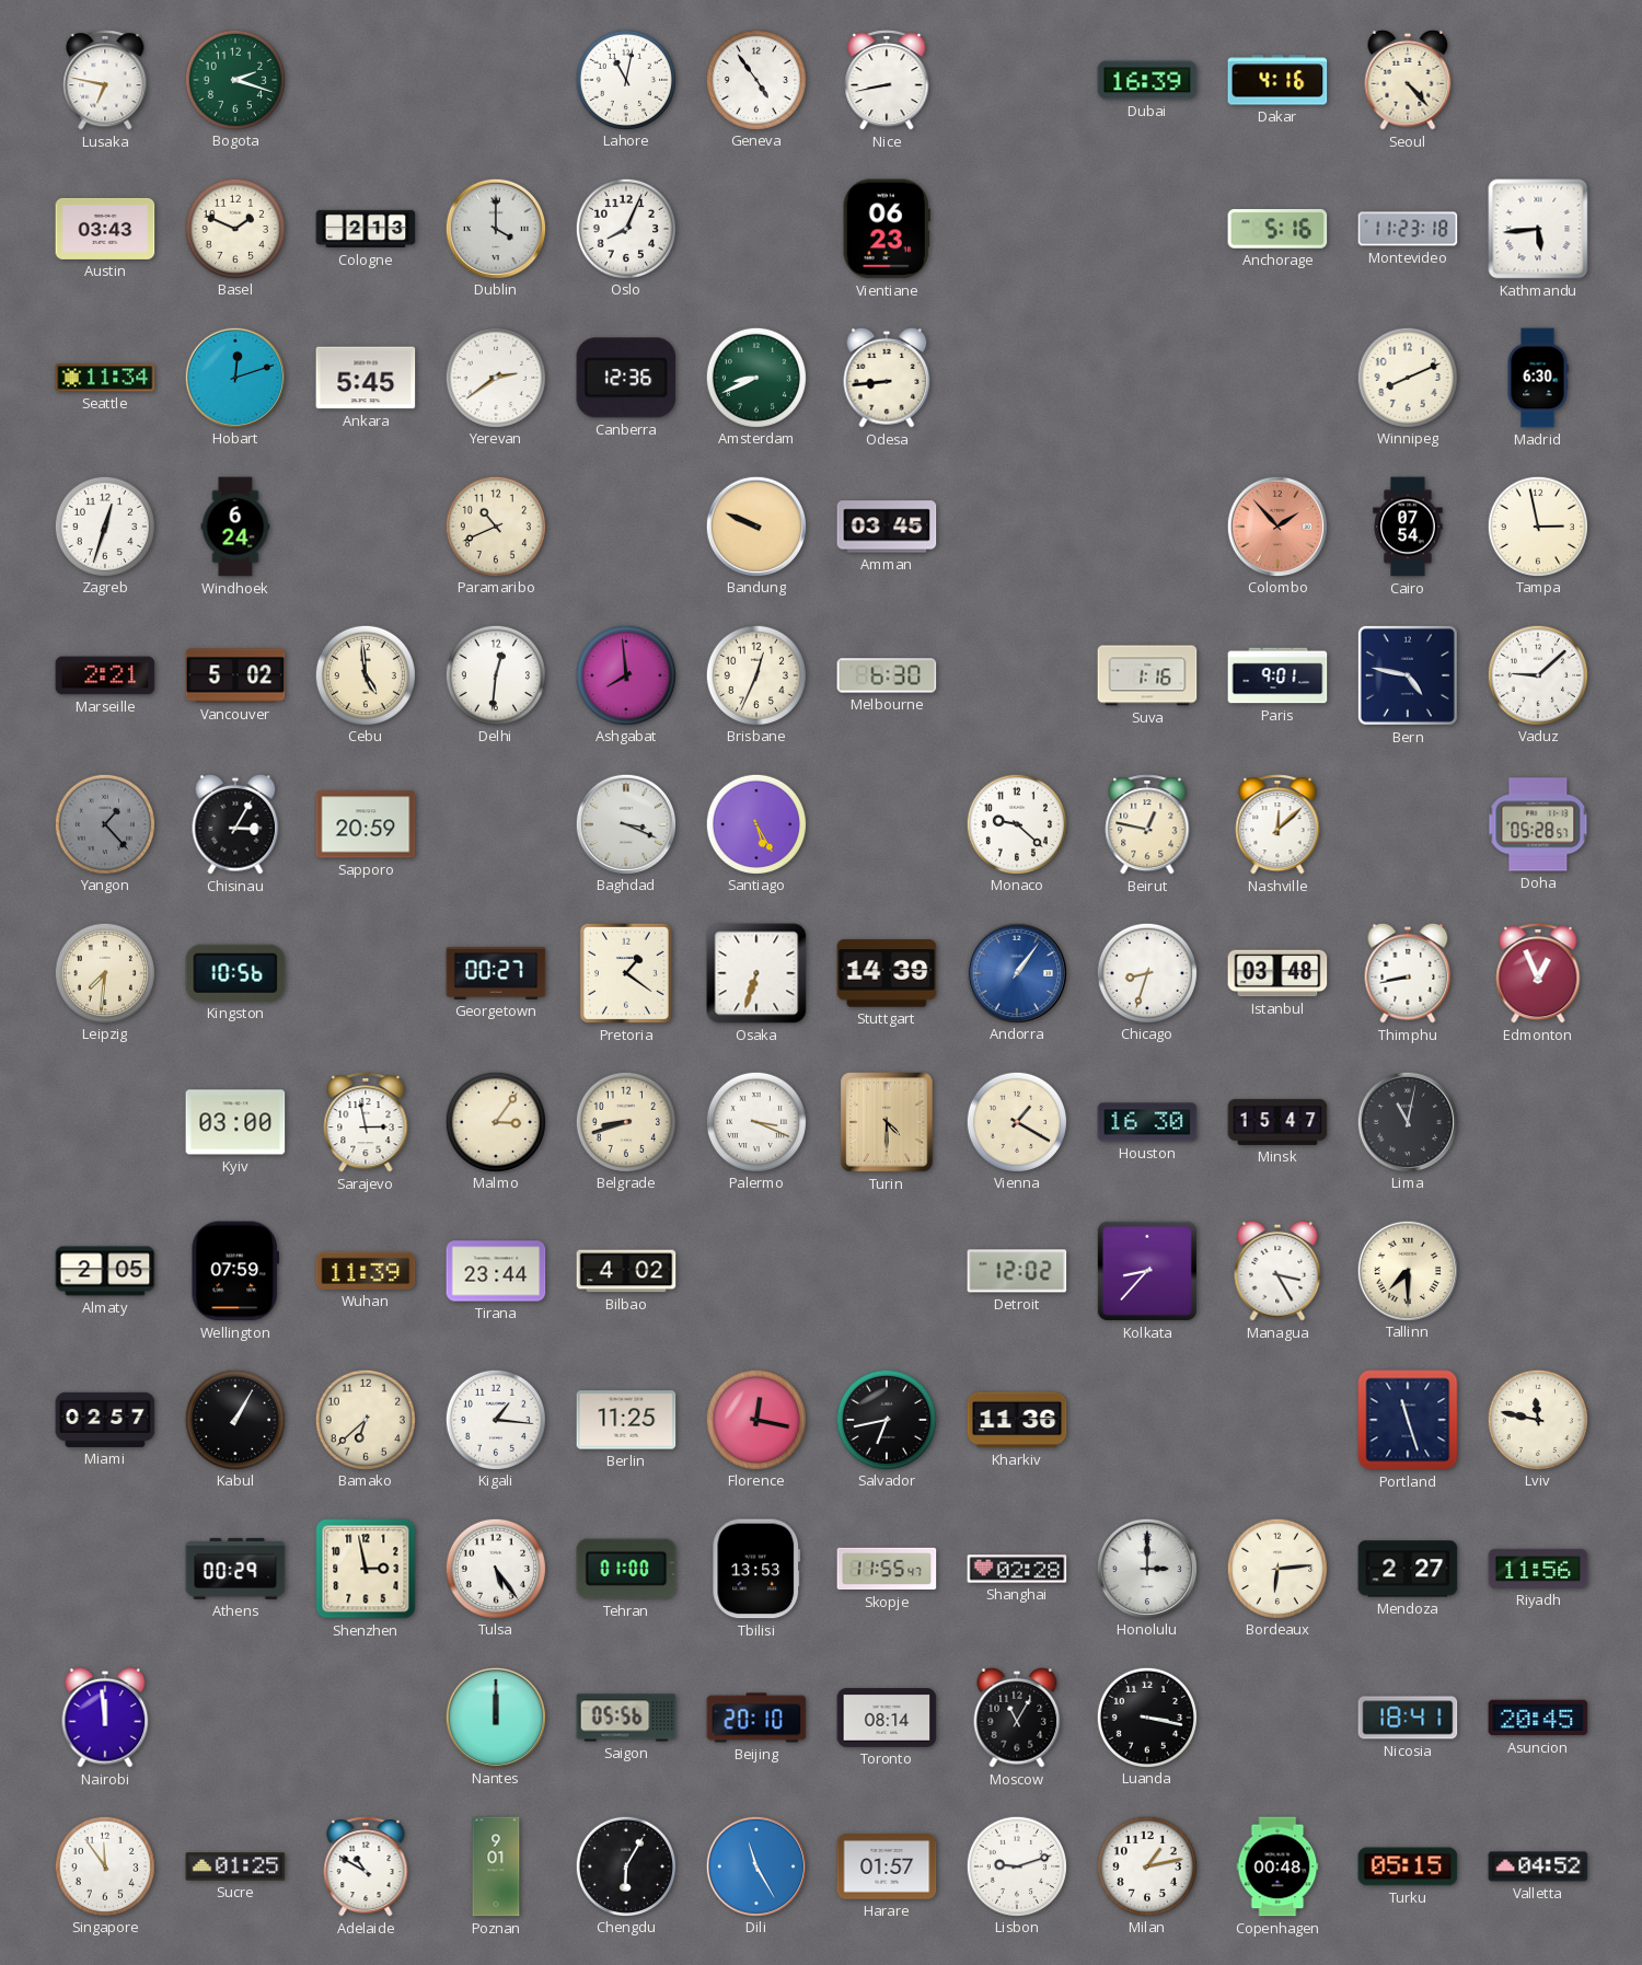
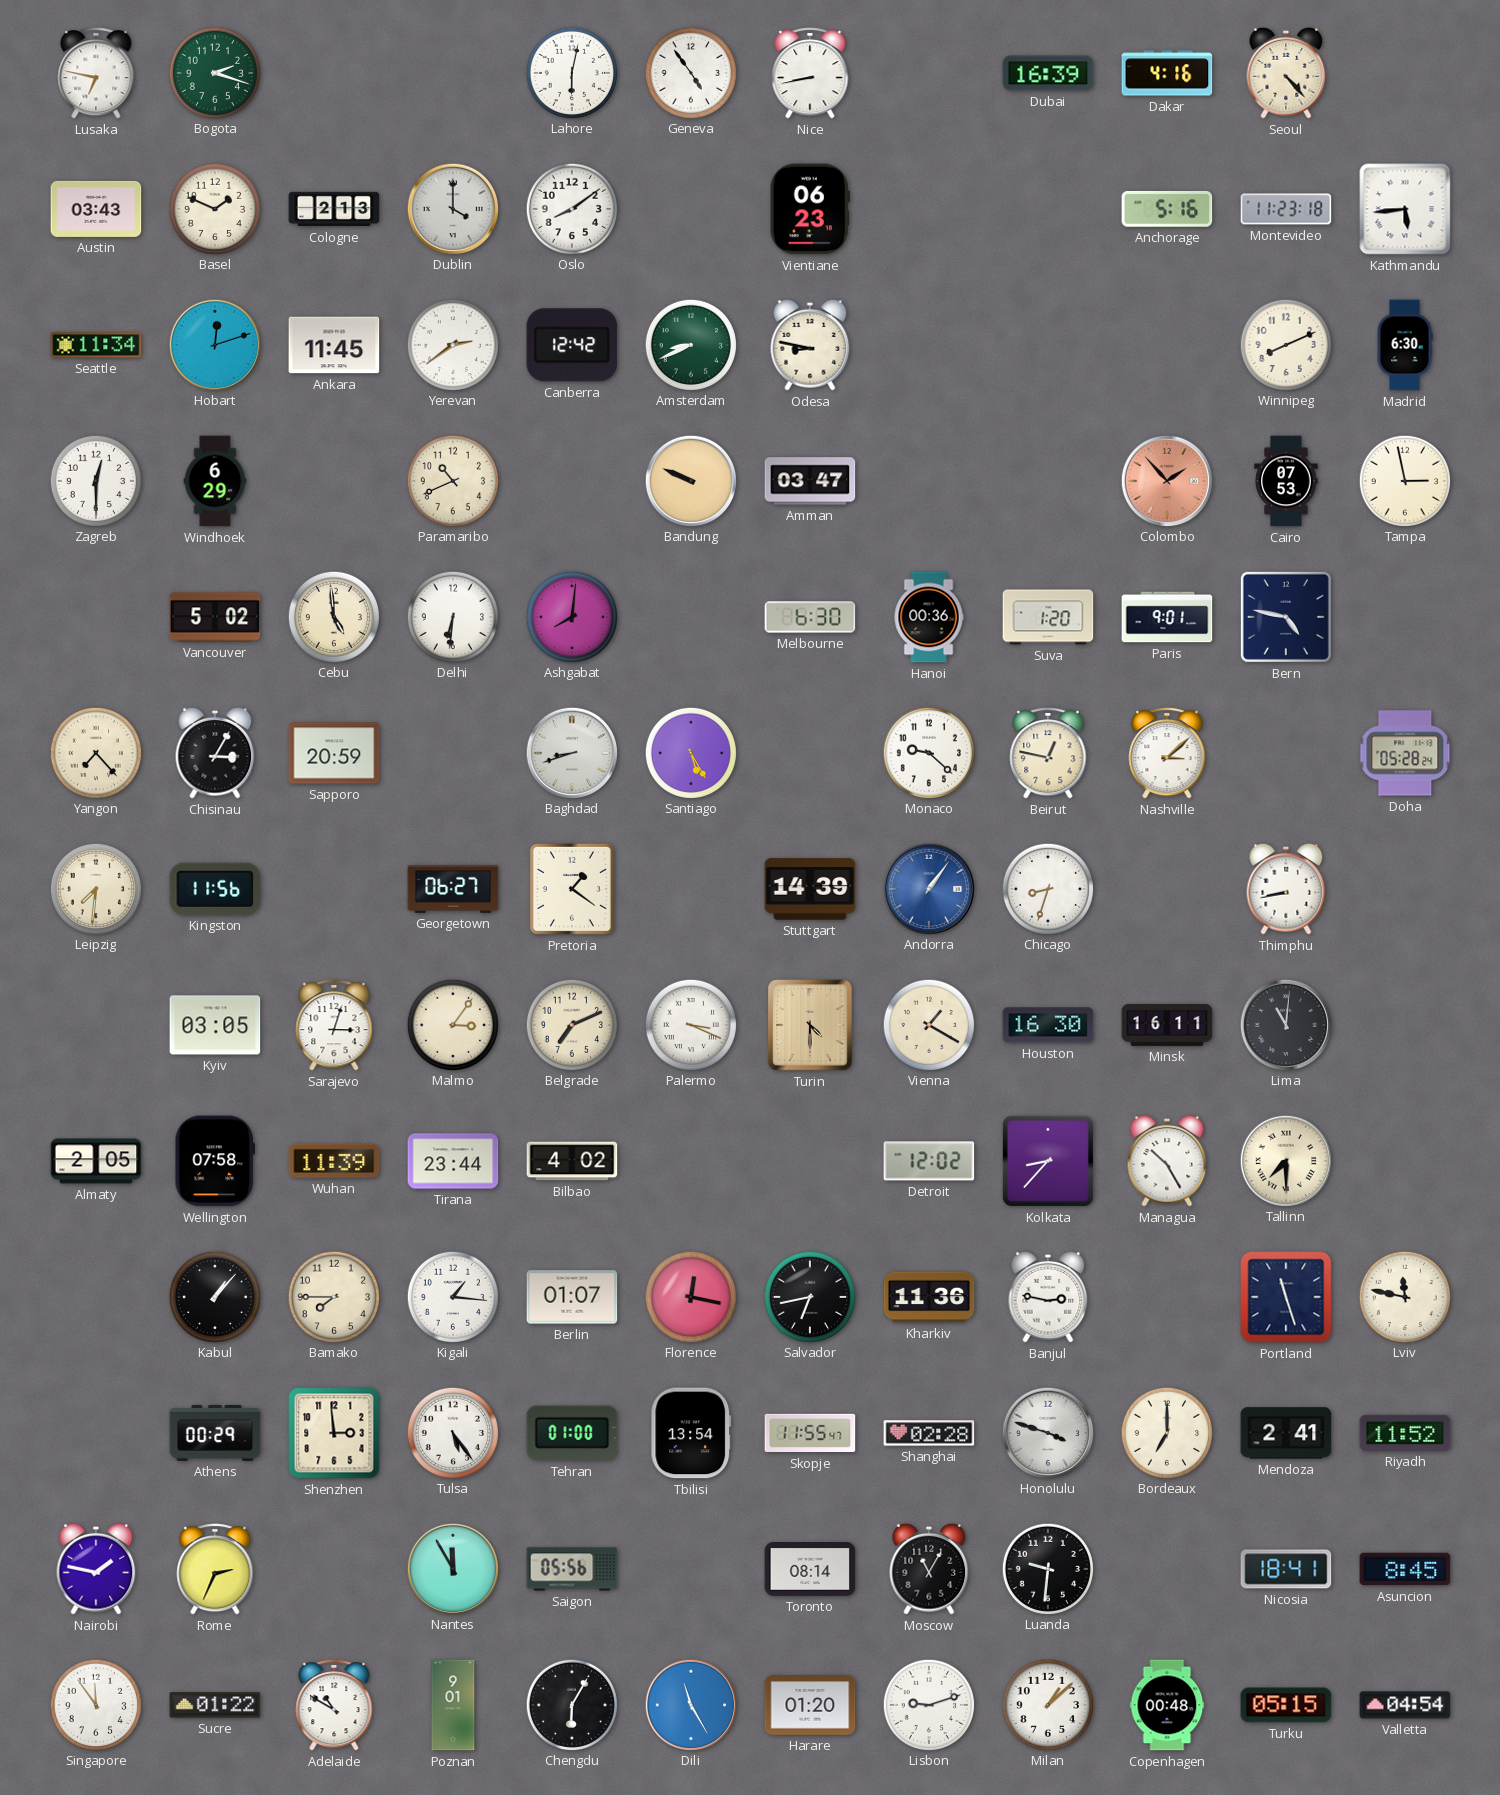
Lahore: 11:02 -> 6:02
Oslo: 8:04 -> 8:09
Ankara: 5:45 -> 11:45
Canberra: 12:36 -> 12:42
Odesa: 8:44 -> 8:47
Zagreb: 12:33 -> 12:30
Windhoek: 6:24 -> 6:29
Amman: 03:45 -> 03:47
Cairo: 07:54 -> 07:53
Marseille: 2:21 -> none
Delhi: 12:31 -> 6:31
Ashgabat: 7:59 -> 8:01
Brisbane: 12:34 -> none
Hanoi: none -> 00:36
Suva: 1:16 -> 1:20
Vaduz: 9:08 -> none
Yangon: 1:23 -> 7:23
Yangon dial: grey -> cream
Baghdad: 3:19 -> 8:42
Nashville: 12:08 -> 3:08
Doha: 05:28:57 -> 05:28:24
Kingston: 10:56 -> 11:56
Georgetown: 00:27 -> 06:27
Osaka: 6:33 -> none
Istanbul: 03:48 -> none
Edmonton: 12:56 -> none
Kyiv: 03:00 -> 03:05
Sarajevo: 2:58 -> 3:03
Belgrade: 8:42 -> 7:11
Minsk: 15:47 -> 16:11
Lima: 11:02 -> 11:01
Wellington: 07:59 -> 07:58
Managua: 3:25 -> 10:25
Miami: 02:57 -> none
Kabul: 1:05 -> 1:07
Bamako: 6:38 -> 7:45
Berlin: 11:25 -> 01:07
Banjul: none -> 2:47
Shenzhen: 2:58 -> 2:59
Tbilisi: 13:53 -> 13:54
Honolulu: 3:00 -> 3:48
Bordeaux: 6:14 -> 7:00
Mendoza: 2:27 -> 2:41
Riyadh: 11:56 -> 11:52
Nairobi: 11:59 -> 1:47
Rome: none -> 2:34
Nantes: 12:00 -> 11:55
Beijing: 20:10 -> none
Luanda: 3:17 -> 9:31
Asuncion: 20:45 -> 8:45
Sucre: 01:25 -> 01:22
Harare: 01:57 -> 01:20
Milan: 1:13 -> 1:08
Valletta: 04:52 -> 04:54
